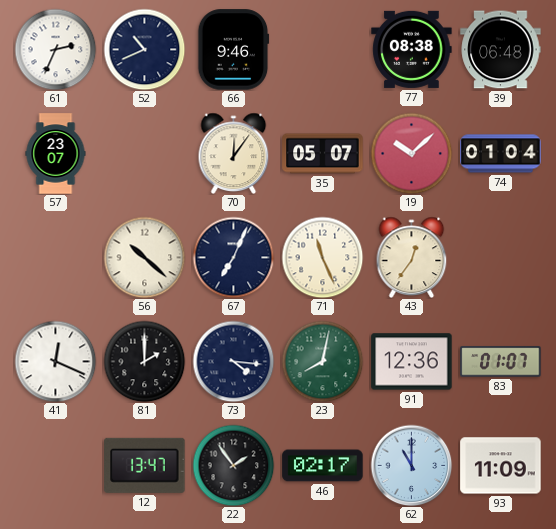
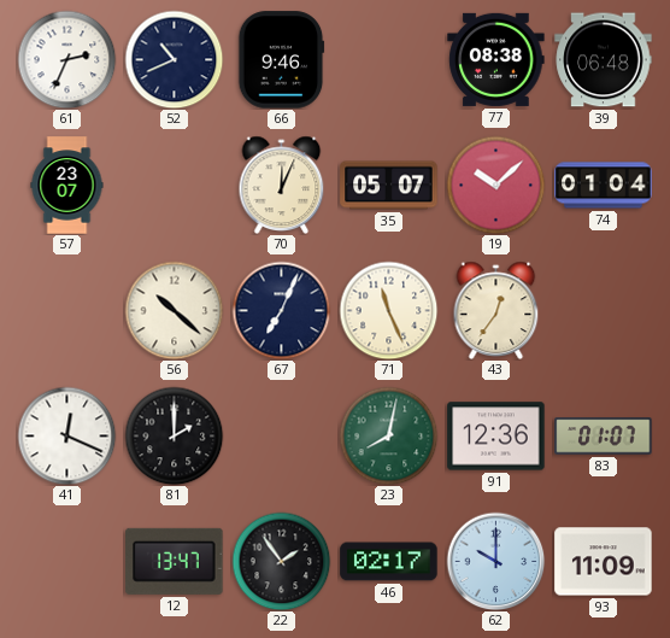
70: 12:06 -> 12:04
73: 4:16 -> none
62: 11:00 -> 10:00
